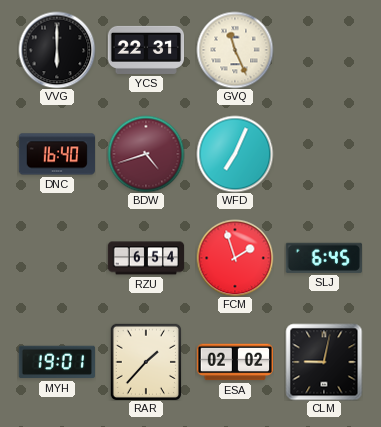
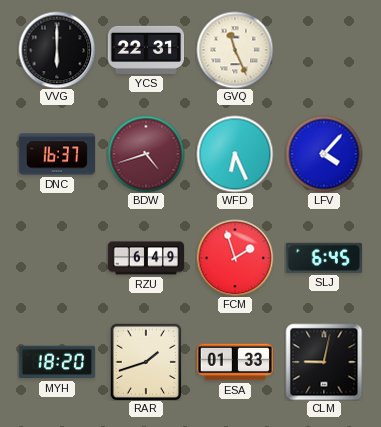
DNC: 16:40 -> 16:37
WFD: 7:04 -> 6:26
LFV: none -> 4:07
RZU: 6:54 -> 6:49
MYH: 19:01 -> 18:20
RAR: 1:37 -> 1:42
ESA: 02:02 -> 01:33
